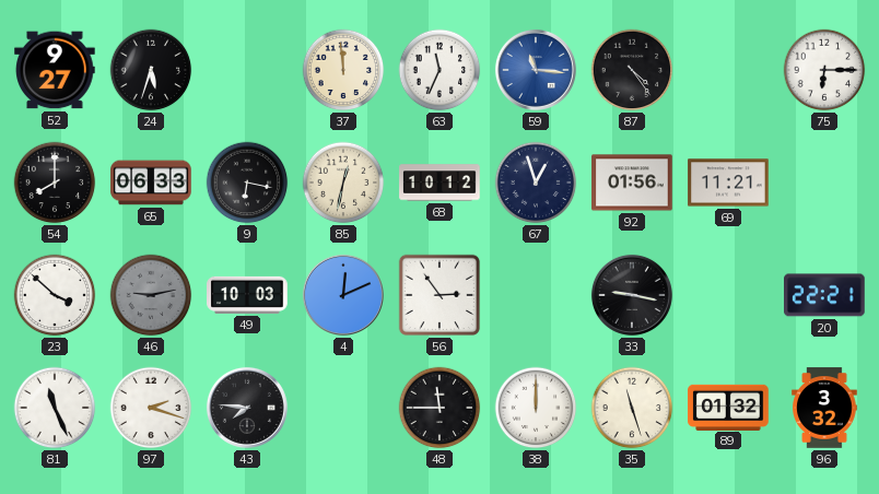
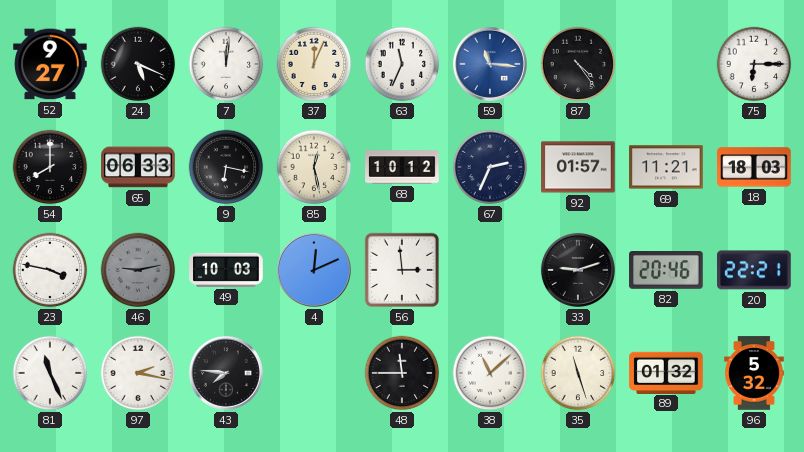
24: 5:33 -> 5:19
7: none -> 12:01
37: 11:59 -> 12:04
85: 12:32 -> 12:28
67: 12:57 -> 2:34
92: 01:56 -> 01:57
18: none -> 18:03
23: 3:52 -> 3:47
56: 2:54 -> 2:59
33: 9:17 -> 9:12
82: none -> 20:46
97: 2:18 -> 2:17
38: 12:00 -> 11:08
96: 3:32 -> 5:32
